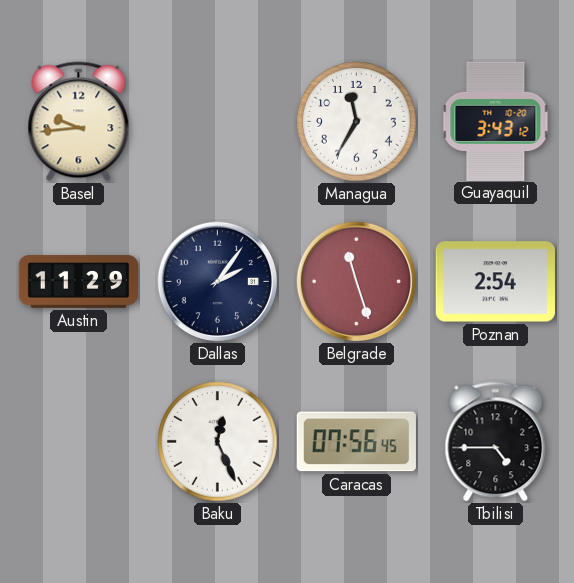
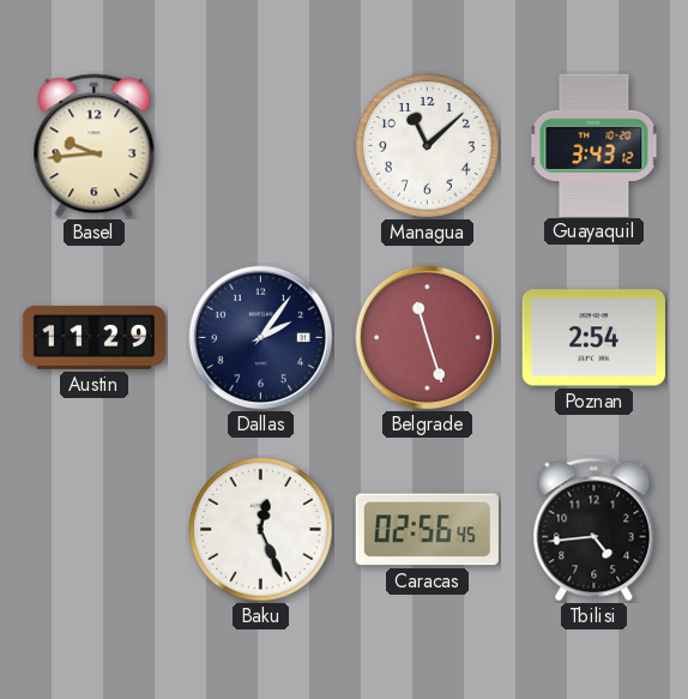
Managua: 11:35 -> 11:08
Caracas: 07:56 -> 02:56
Tbilisi: 4:45 -> 4:44
